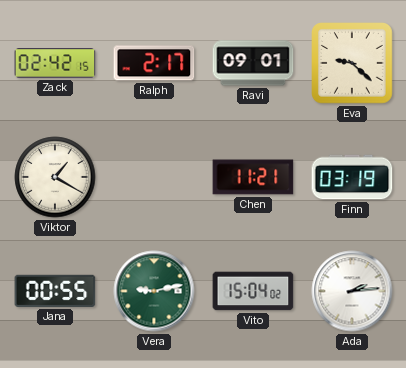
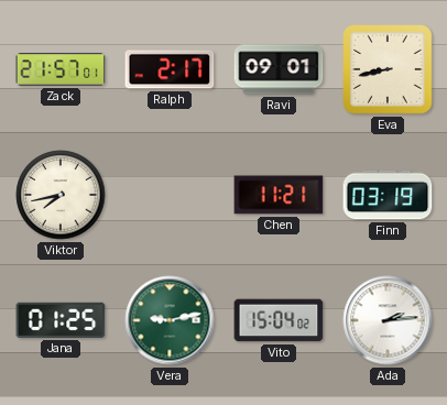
Zack: 02:42 -> 21:57
Eva: 9:22 -> 8:43
Viktor: 1:20 -> 7:43
Jana: 00:55 -> 01:25
